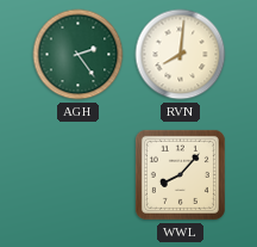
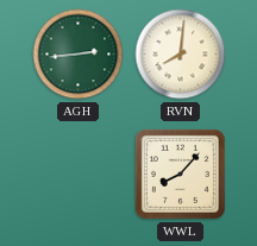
AGH: 2:24 -> 2:44
